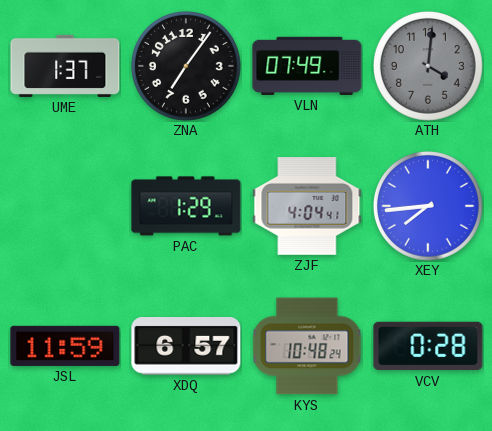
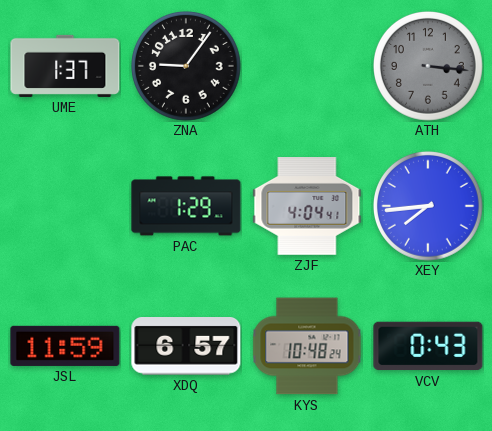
ZNA: 7:06 -> 9:06
VLN: 07:49 -> none
ATH: 4:01 -> 3:16
VCV: 0:28 -> 0:43
